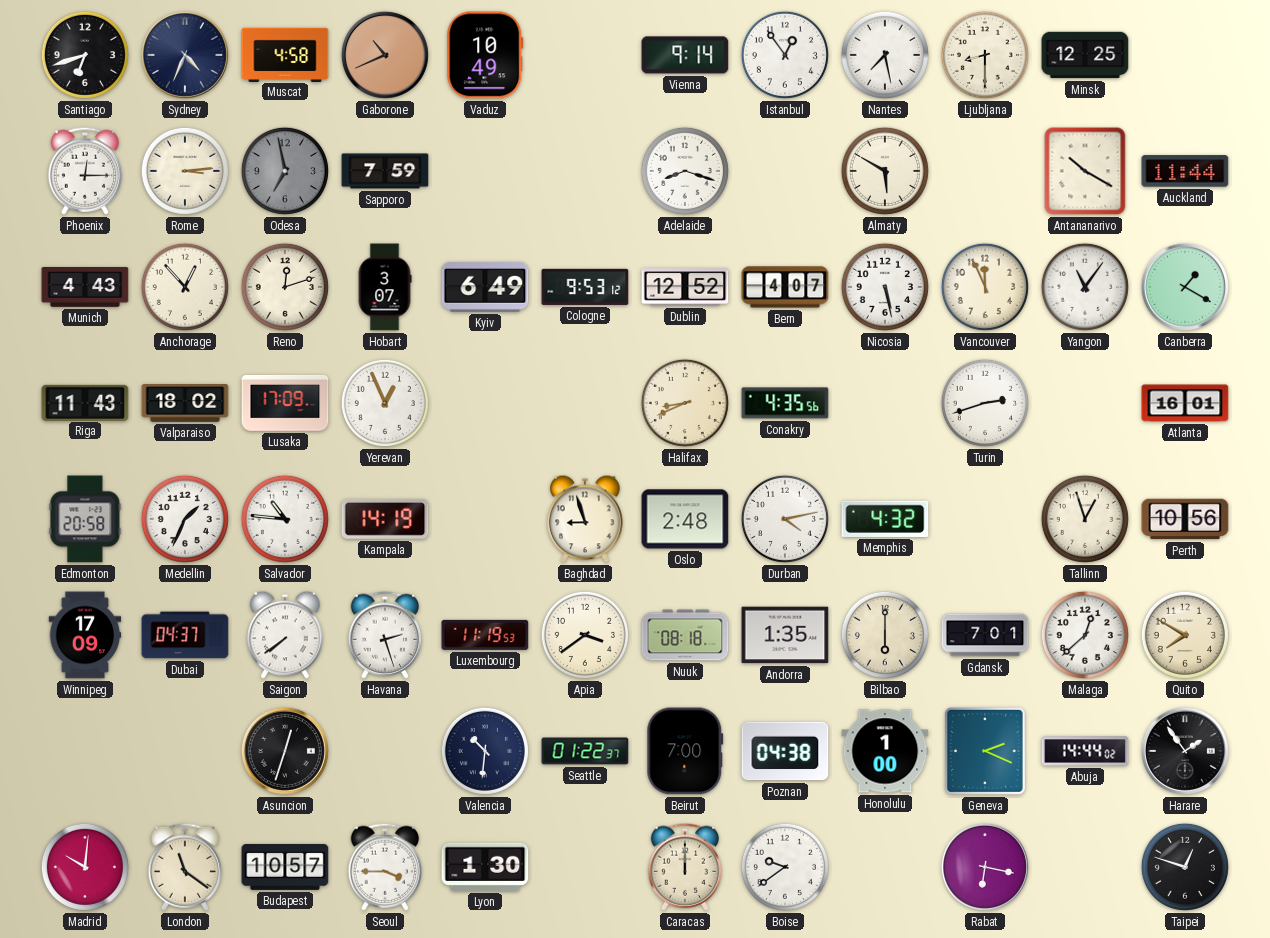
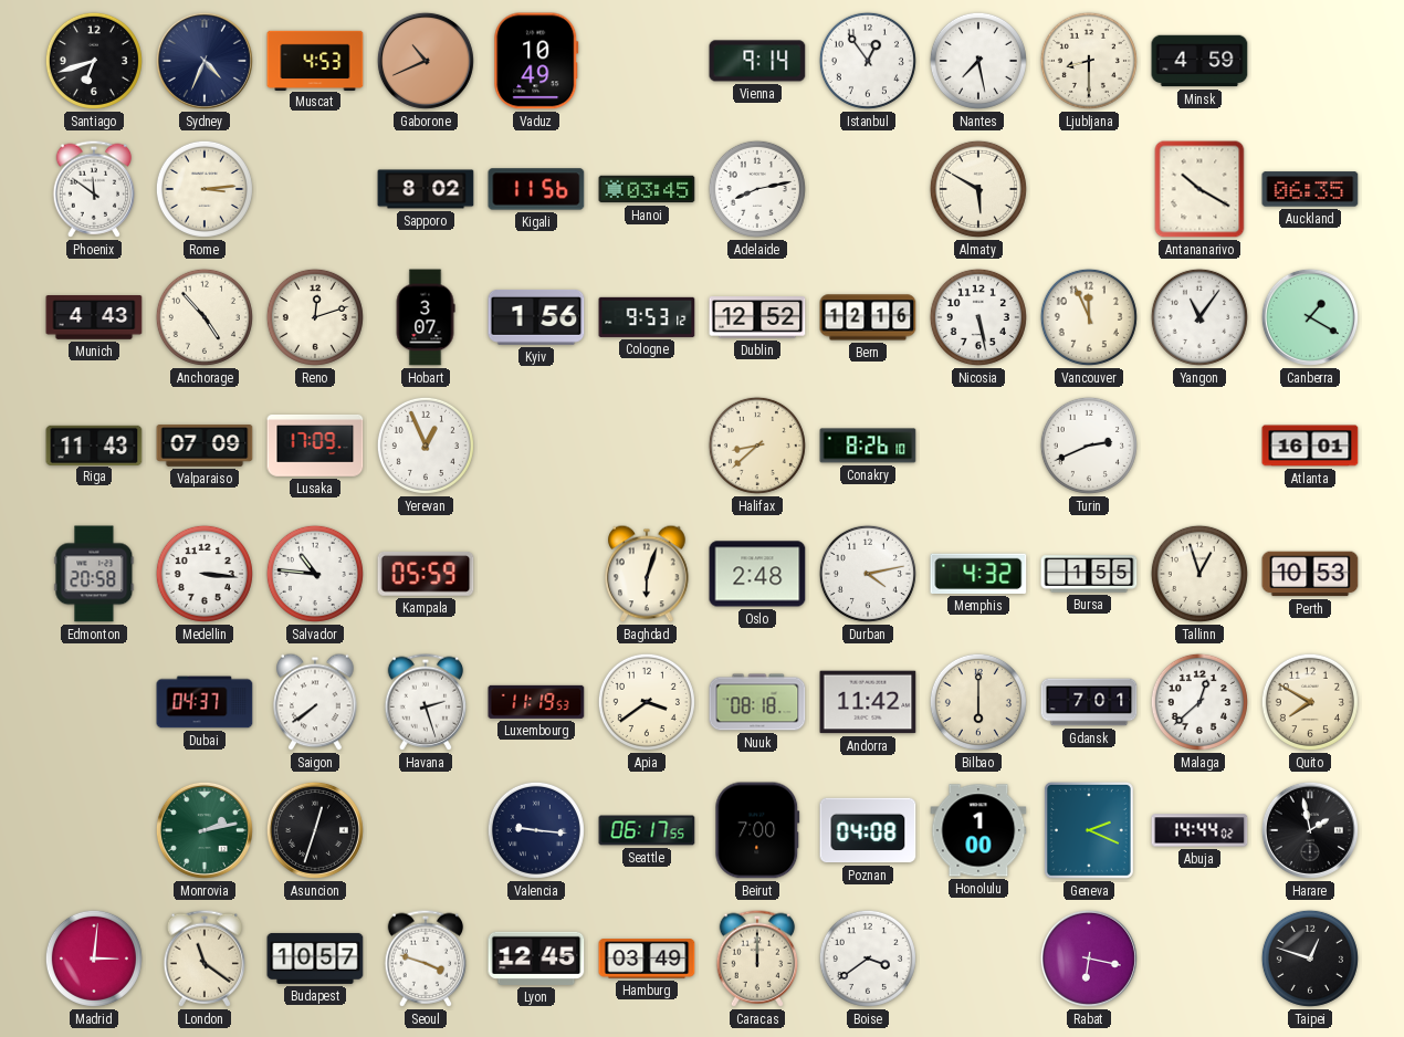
Muscat: 4:58 -> 4:53
Minsk: 12:25 -> 4:59
Phoenix: 12:15 -> 11:51
Odesa: 6:58 -> none
Sapporo: 7:59 -> 8:02
Kigali: none -> 11:56
Hanoi: none -> 03:45
Adelaide: 8:18 -> 8:13
Auckland: 11:44 -> 06:35
Anchorage: 12:53 -> 4:53
Kyiv: 6:49 -> 1:56
Bern: 4:07 -> 12:16
Valparaiso: 18:02 -> 07:09
Halifax: 8:41 -> 8:38
Conakry: 4:35 -> 8:26
Turin: 2:42 -> 2:41
Medellin: 1:34 -> 3:16
Kampala: 14:19 -> 05:59
Baghdad: 8:57 -> 6:03
Bursa: none -> 1:55
Perth: 10:56 -> 10:53
Winnipeg: 17:09 -> none
Andorra: 1:35 -> 11:42
Monrovia: none -> 2:13
Valencia: 10:31 -> 9:16
Seattle: 01:22 -> 06:17
Poznan: 04:38 -> 04:08
Harare: 1:54 -> 1:58
Madrid: 10:01 -> 3:01
Seoul: 3:45 -> 3:48
Lyon: 1:30 -> 12:45
Hamburg: none -> 03:49
Boise: 9:39 -> 3:39
